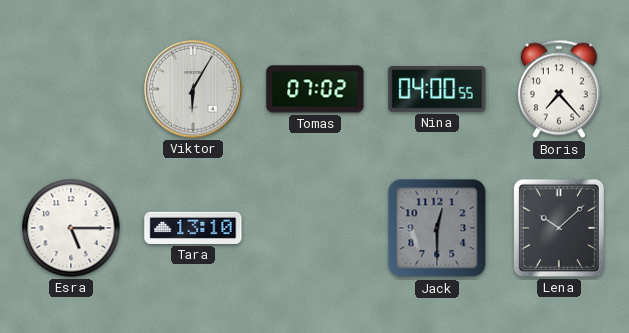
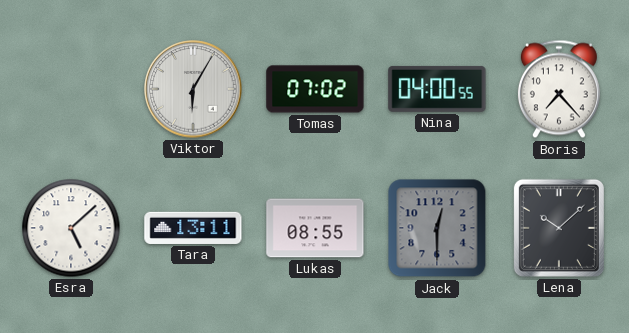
Esra: 5:15 -> 5:08
Tara: 13:10 -> 13:11
Lukas: none -> 08:55
